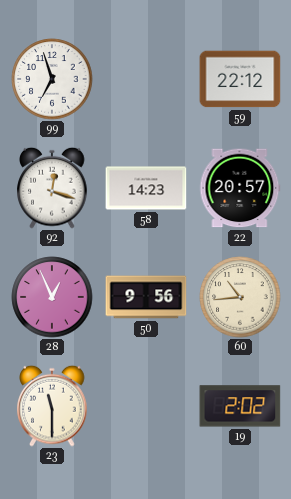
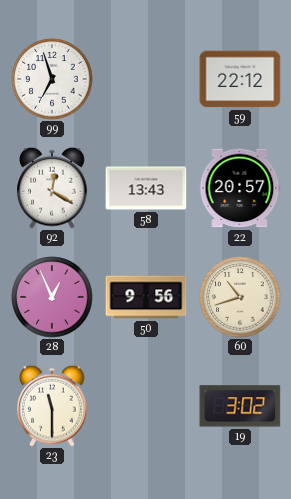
92: 12:18 -> 12:20
58: 14:23 -> 13:43
60: 10:44 -> 10:42
19: 2:02 -> 3:02
